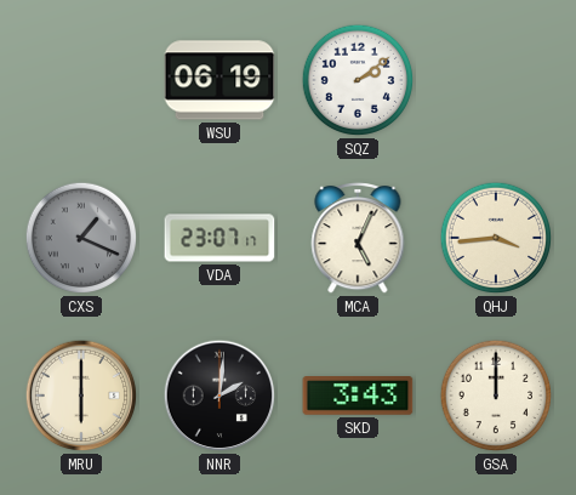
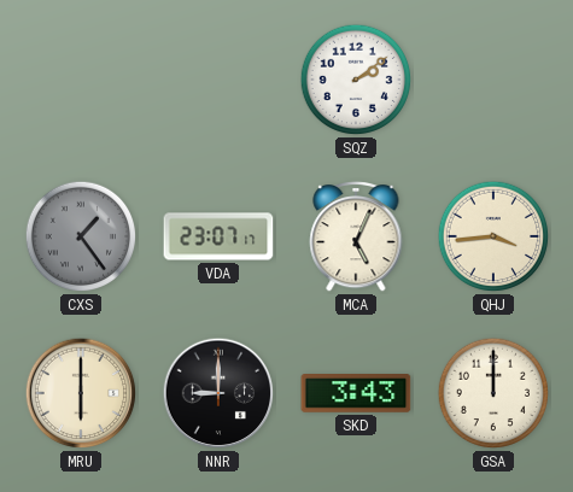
WSU: 06:19 -> none
CXS: 1:19 -> 1:24
NNR: 2:01 -> 9:00
